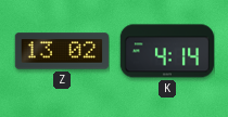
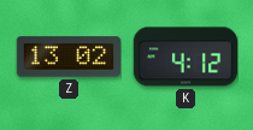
K: 4:14 -> 4:12
